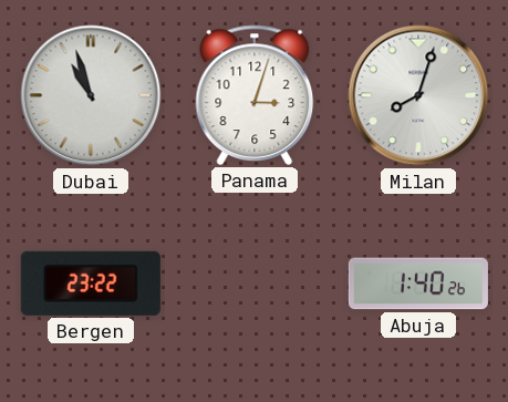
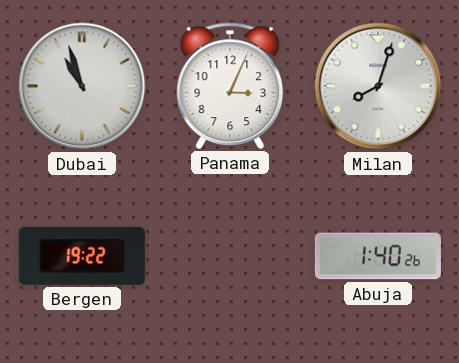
Panama: 3:03 -> 3:04
Bergen: 23:22 -> 19:22
